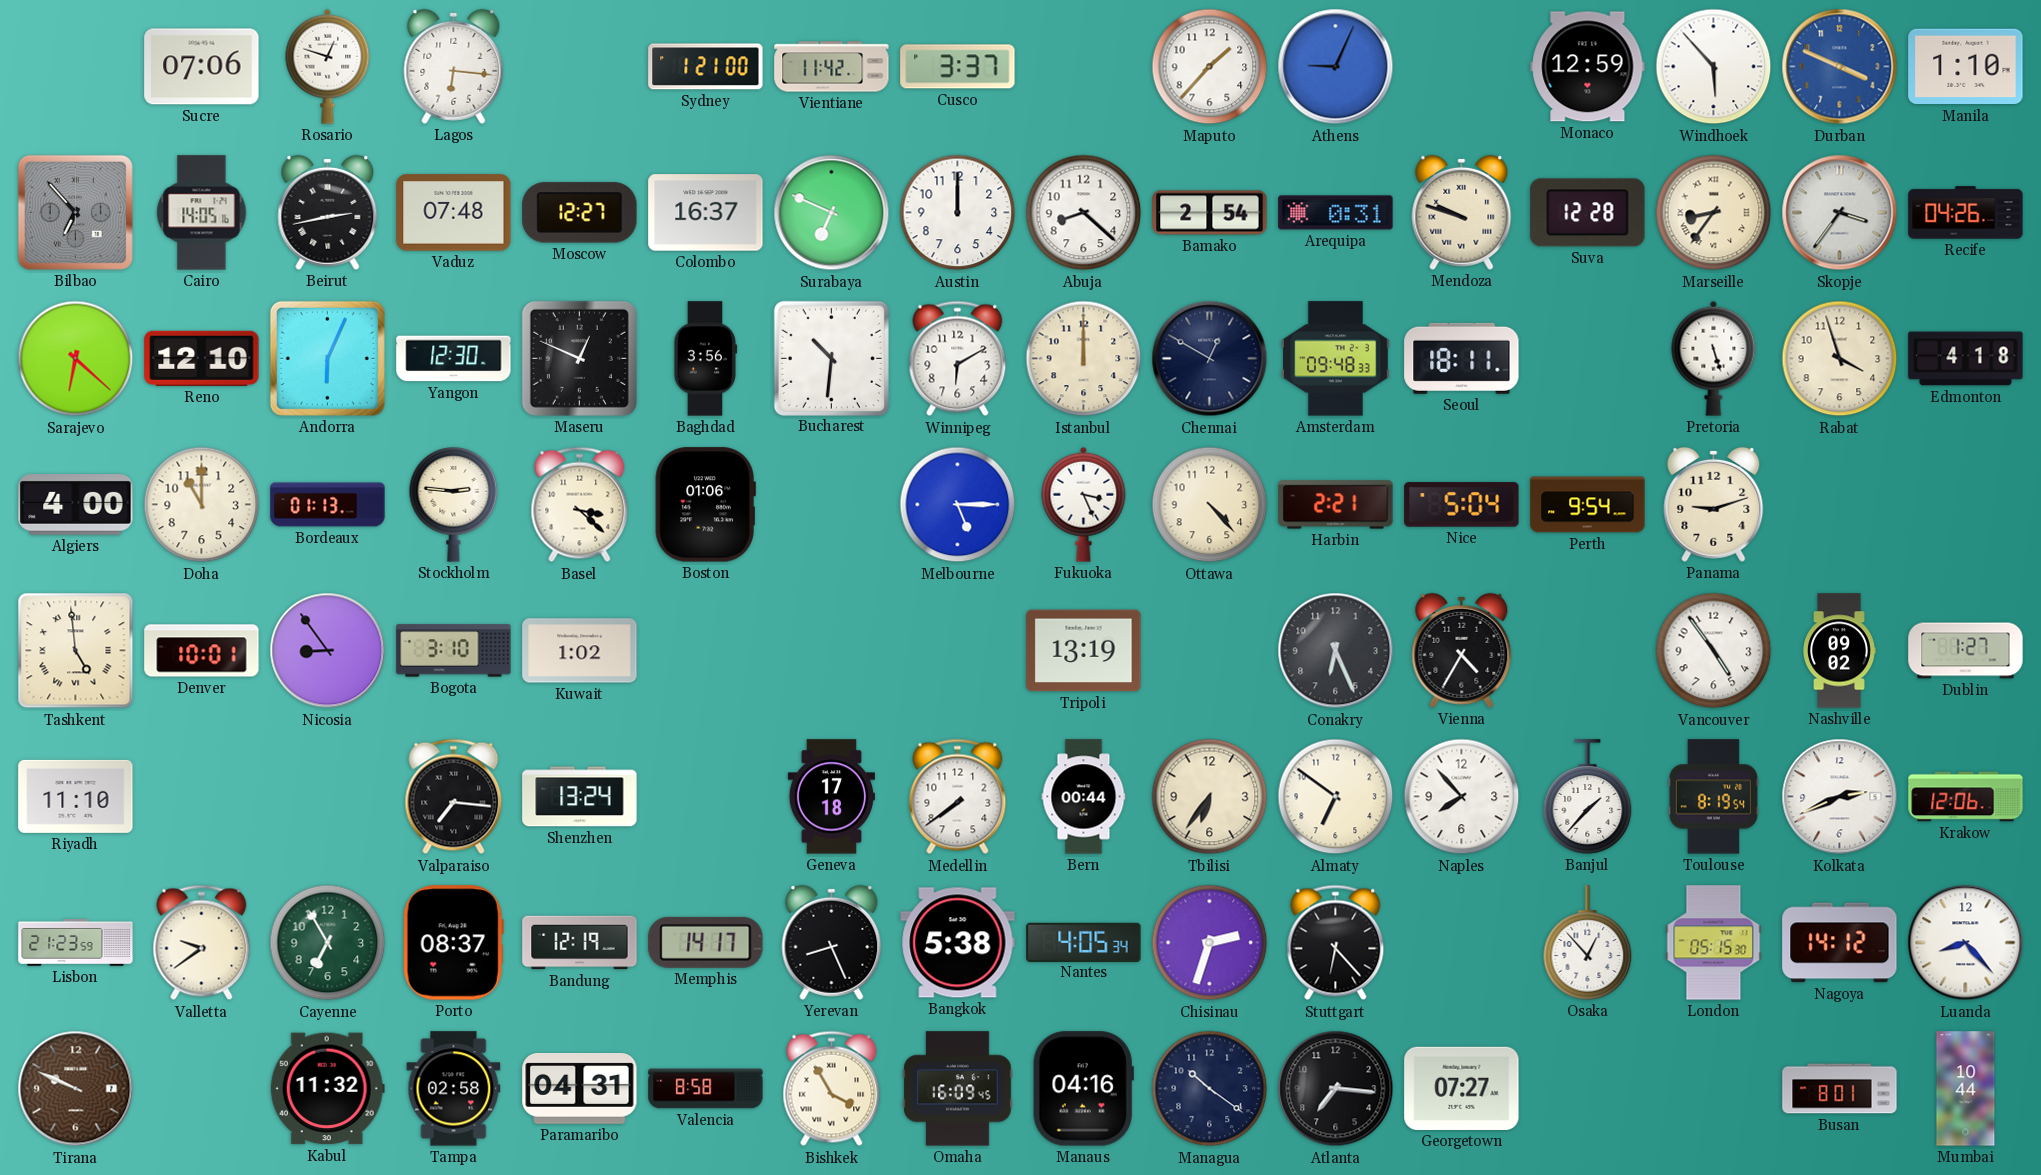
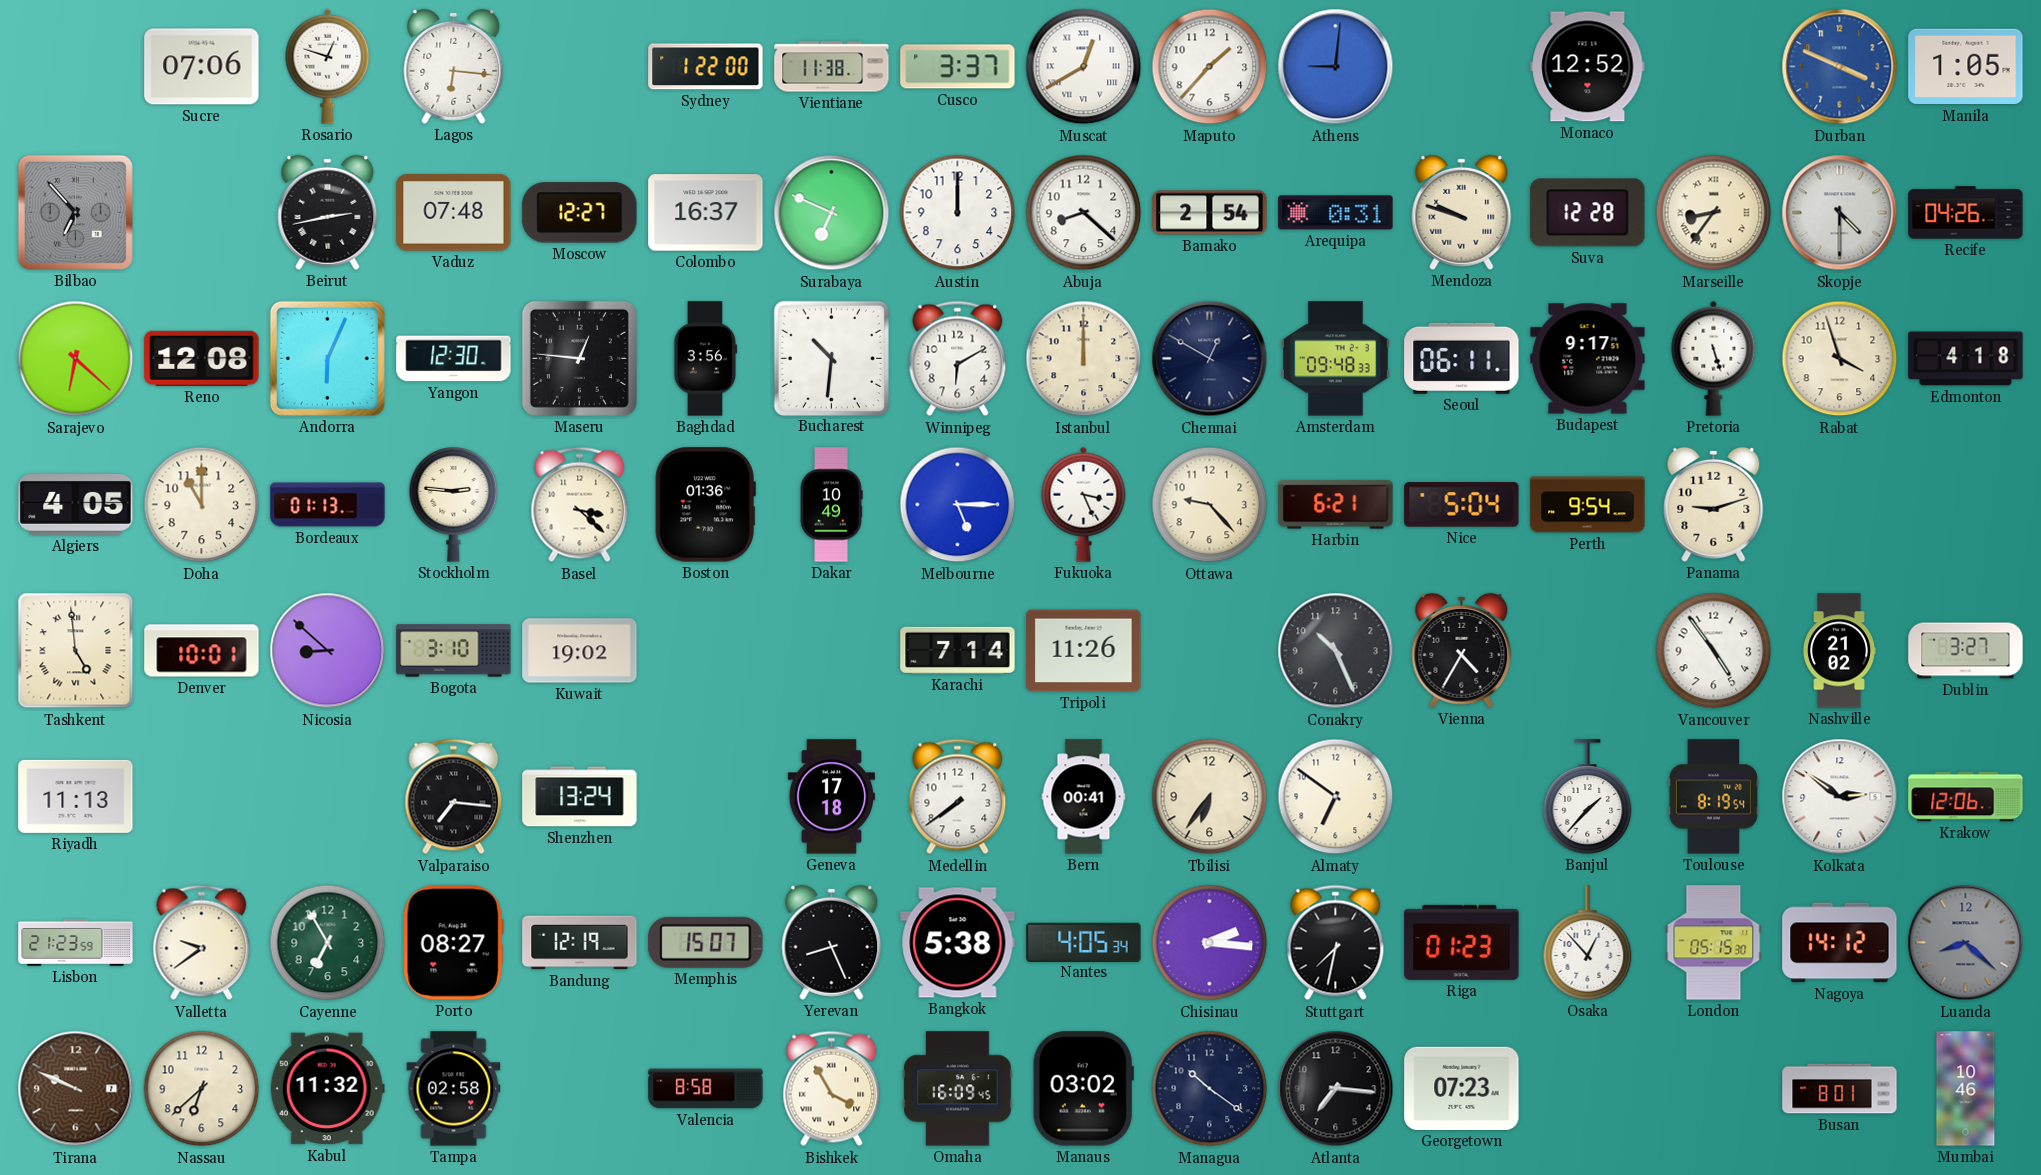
Sydney: 1:21 -> 1:22
Vientiane: 11:42 -> 11:38
Muscat: none -> 12:40
Athens: 9:04 -> 9:01
Monaco: 12:59 -> 12:52
Windhoek: 5:53 -> none
Manila: 1:10 -> 1:05
Cairo: 14:05 -> none
Skopje: 3:36 -> 4:30
Reno: 12:10 -> 12:08
Maseru: 12:49 -> 12:46
Seoul: 18:11 -> 06:11
Budapest: none -> 9:17
Algiers: 4:00 -> 4:05
Boston: 01:06 -> 01:36
Dakar: none -> 10:49
Ottawa: 4:23 -> 9:23
Harbin: 2:21 -> 6:21
Nicosia: 8:54 -> 8:52
Kuwait: 1:02 -> 19:02
Karachi: none -> 7:14
Tripoli: 13:19 -> 11:26
Conakry: 6:26 -> 10:26
Nashville: 09:02 -> 21:02
Dublin: 1:27 -> 3:27
Riyadh: 11:10 -> 11:13
Bern: 00:44 -> 00:41
Naples: 7:53 -> none
Kolkata: 2:41 -> 2:51
Porto: 08:37 -> 08:27
Memphis: 14:17 -> 15:07
Chisinau: 2:33 -> 2:16
Stuttgart: 6:23 -> 7:32
Riga: none -> 01:23
Luanda: 8:23 -> 8:22
Luanda dial: white -> grey
Nassau: none -> 6:38
Paramaribo: 04:31 -> none
Manaus: 04:16 -> 03:02
Georgetown: 07:27 -> 07:23
Mumbai: 10:44 -> 10:46
